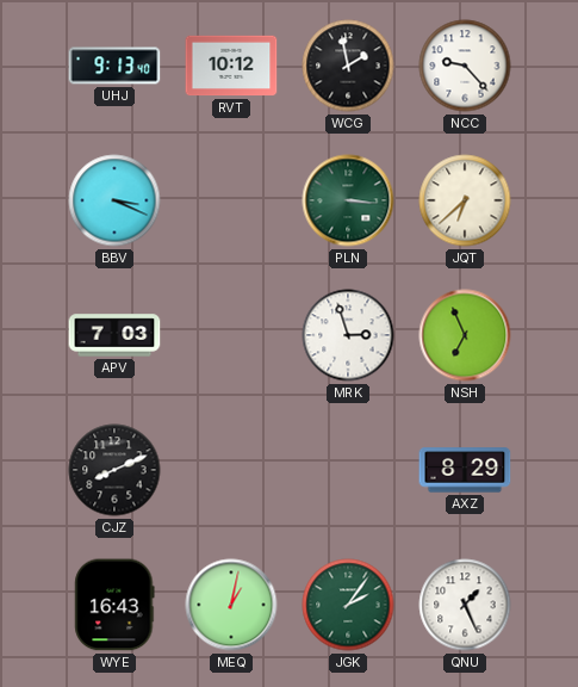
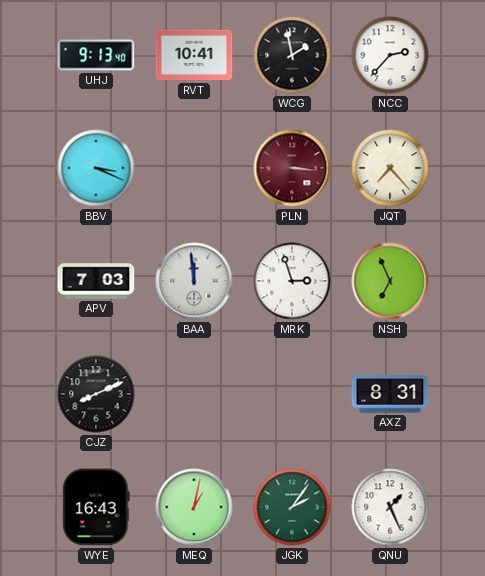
RVT: 10:12 -> 10:41
NCC: 9:23 -> 2:37
PLN dial: green -> burgundy
JQT: 6:38 -> 7:23
BAA: none -> 11:59
AXZ: 8:29 -> 8:31
